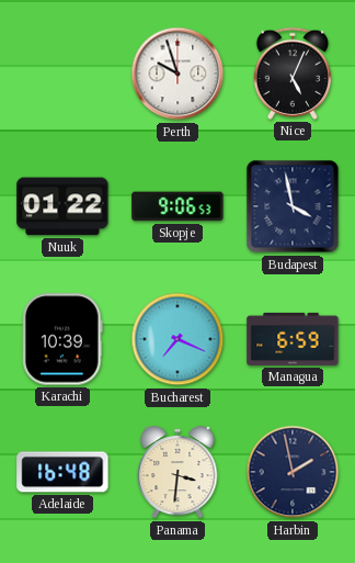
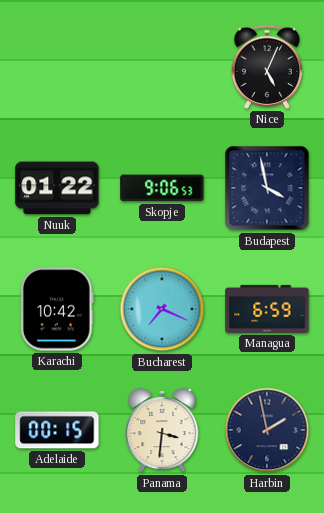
Perth: 9:57 -> none
Karachi: 10:39 -> 10:42
Adelaide: 16:48 -> 00:15
